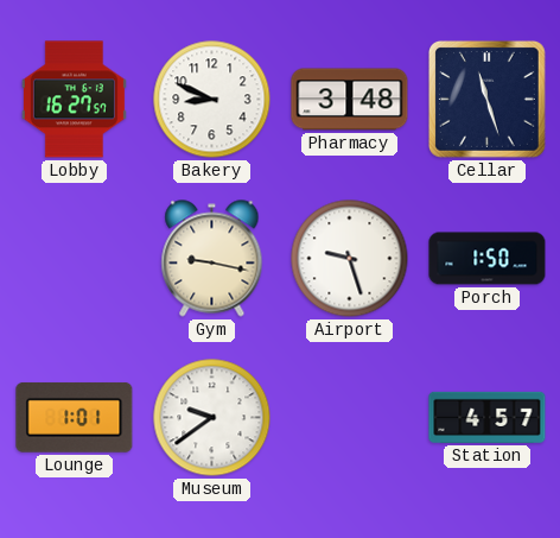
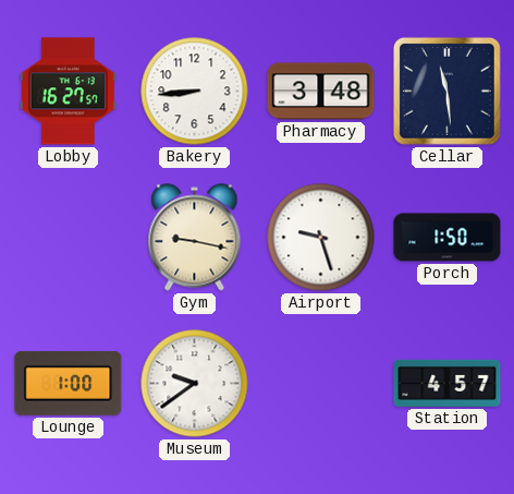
Bakery: 8:49 -> 8:44
Cellar: 11:27 -> 11:29
Lounge: 1:01 -> 1:00
